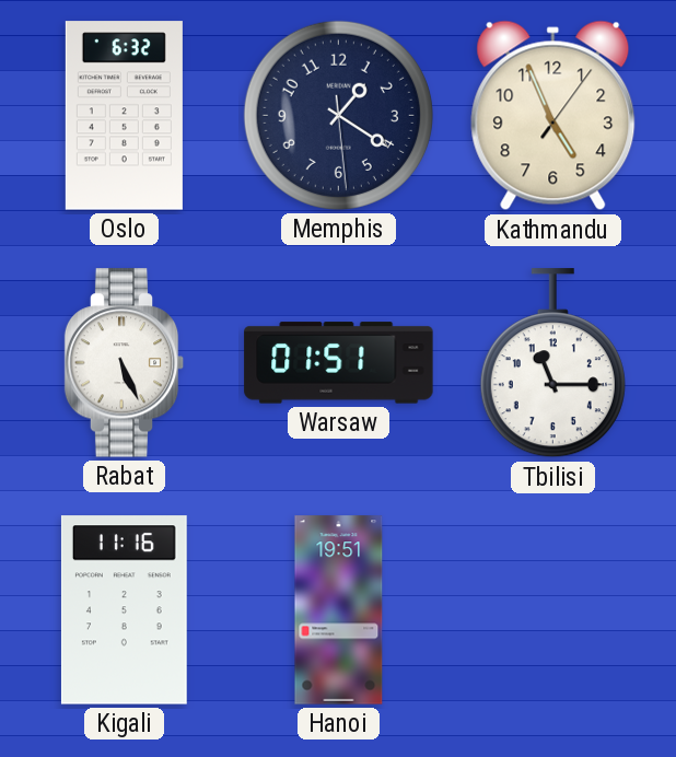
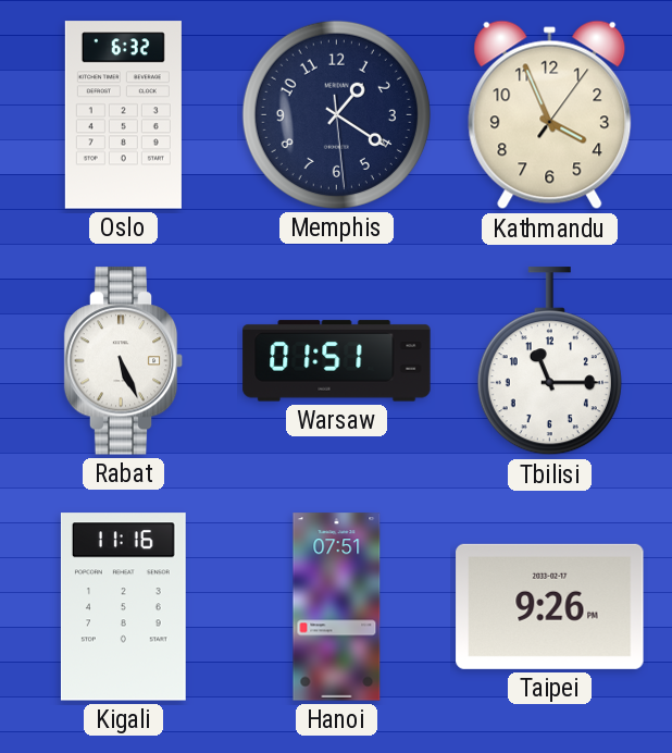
Kathmandu: 4:56 -> 3:56
Hanoi: 19:51 -> 07:51
Taipei: none -> 9:26
